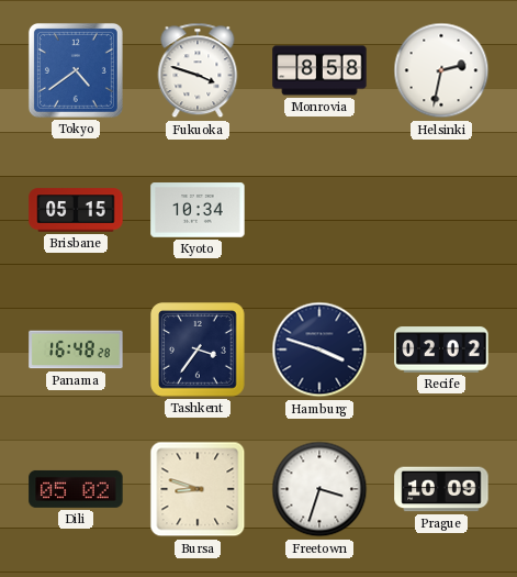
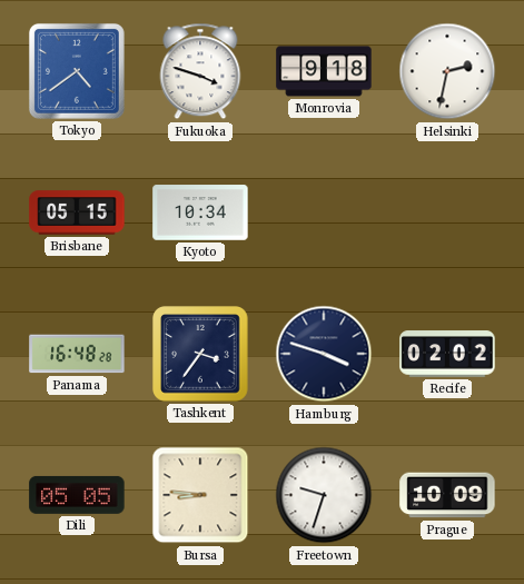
Monrovia: 8:58 -> 9:18
Dili: 05:02 -> 05:05
Bursa: 8:48 -> 8:46
Freetown: 3:33 -> 9:33
